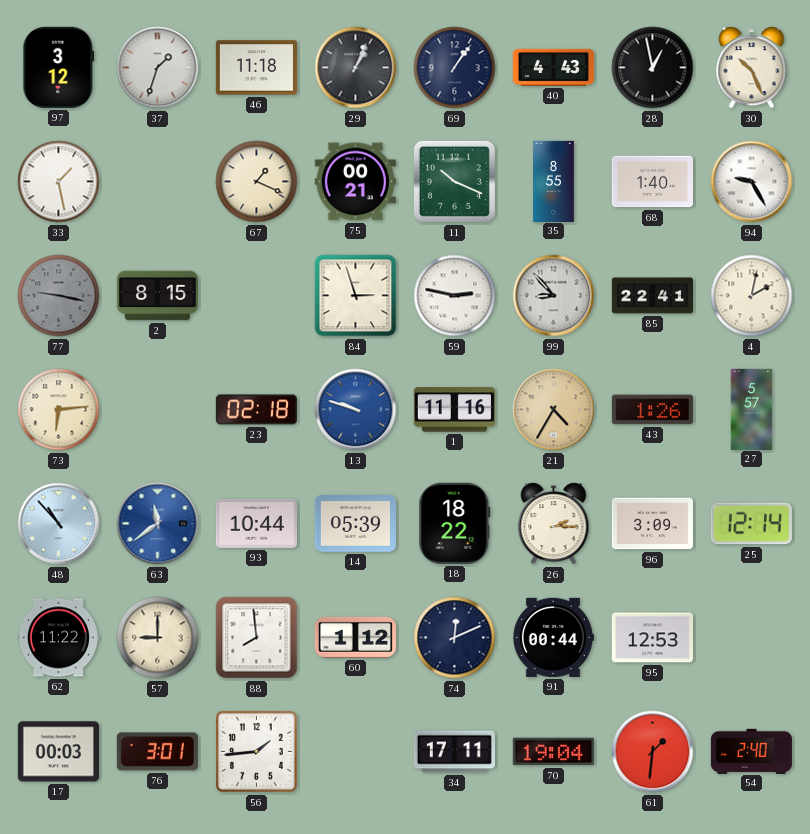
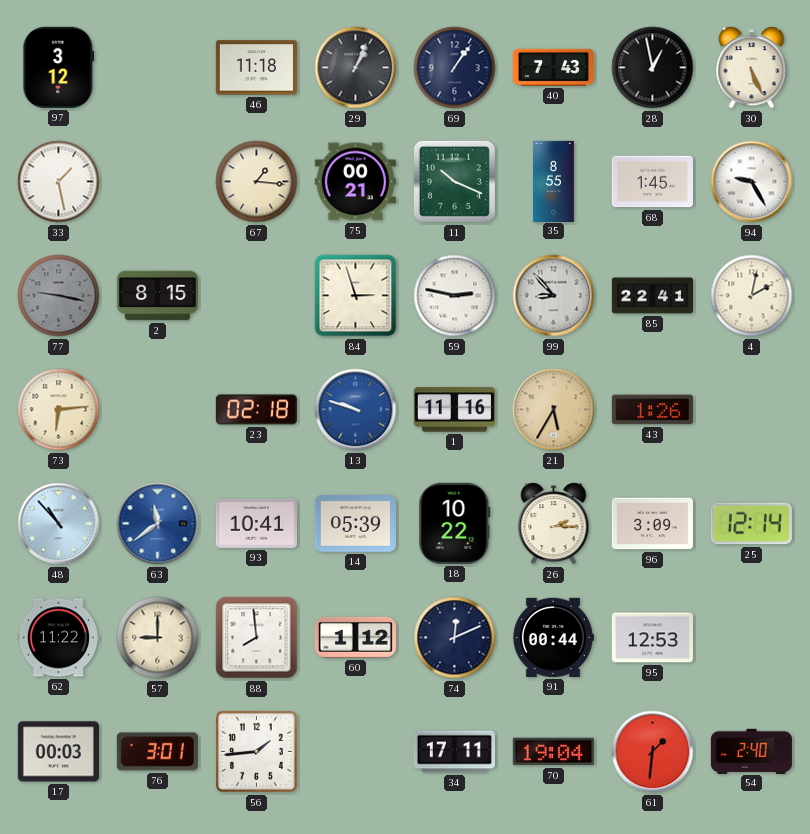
37: 1:33 -> none
40: 4:43 -> 7:43
30: 10:26 -> 5:26
67: 1:19 -> 1:16
68: 1:40 -> 1:45
21: 4:35 -> 5:35
27: 5:57 -> none
93: 10:44 -> 10:41
18: 18:22 -> 10:22
